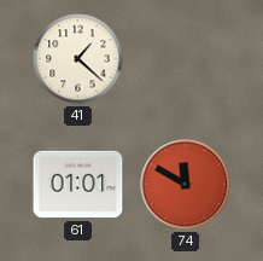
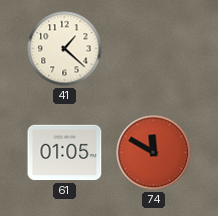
61: 01:01 -> 01:05
